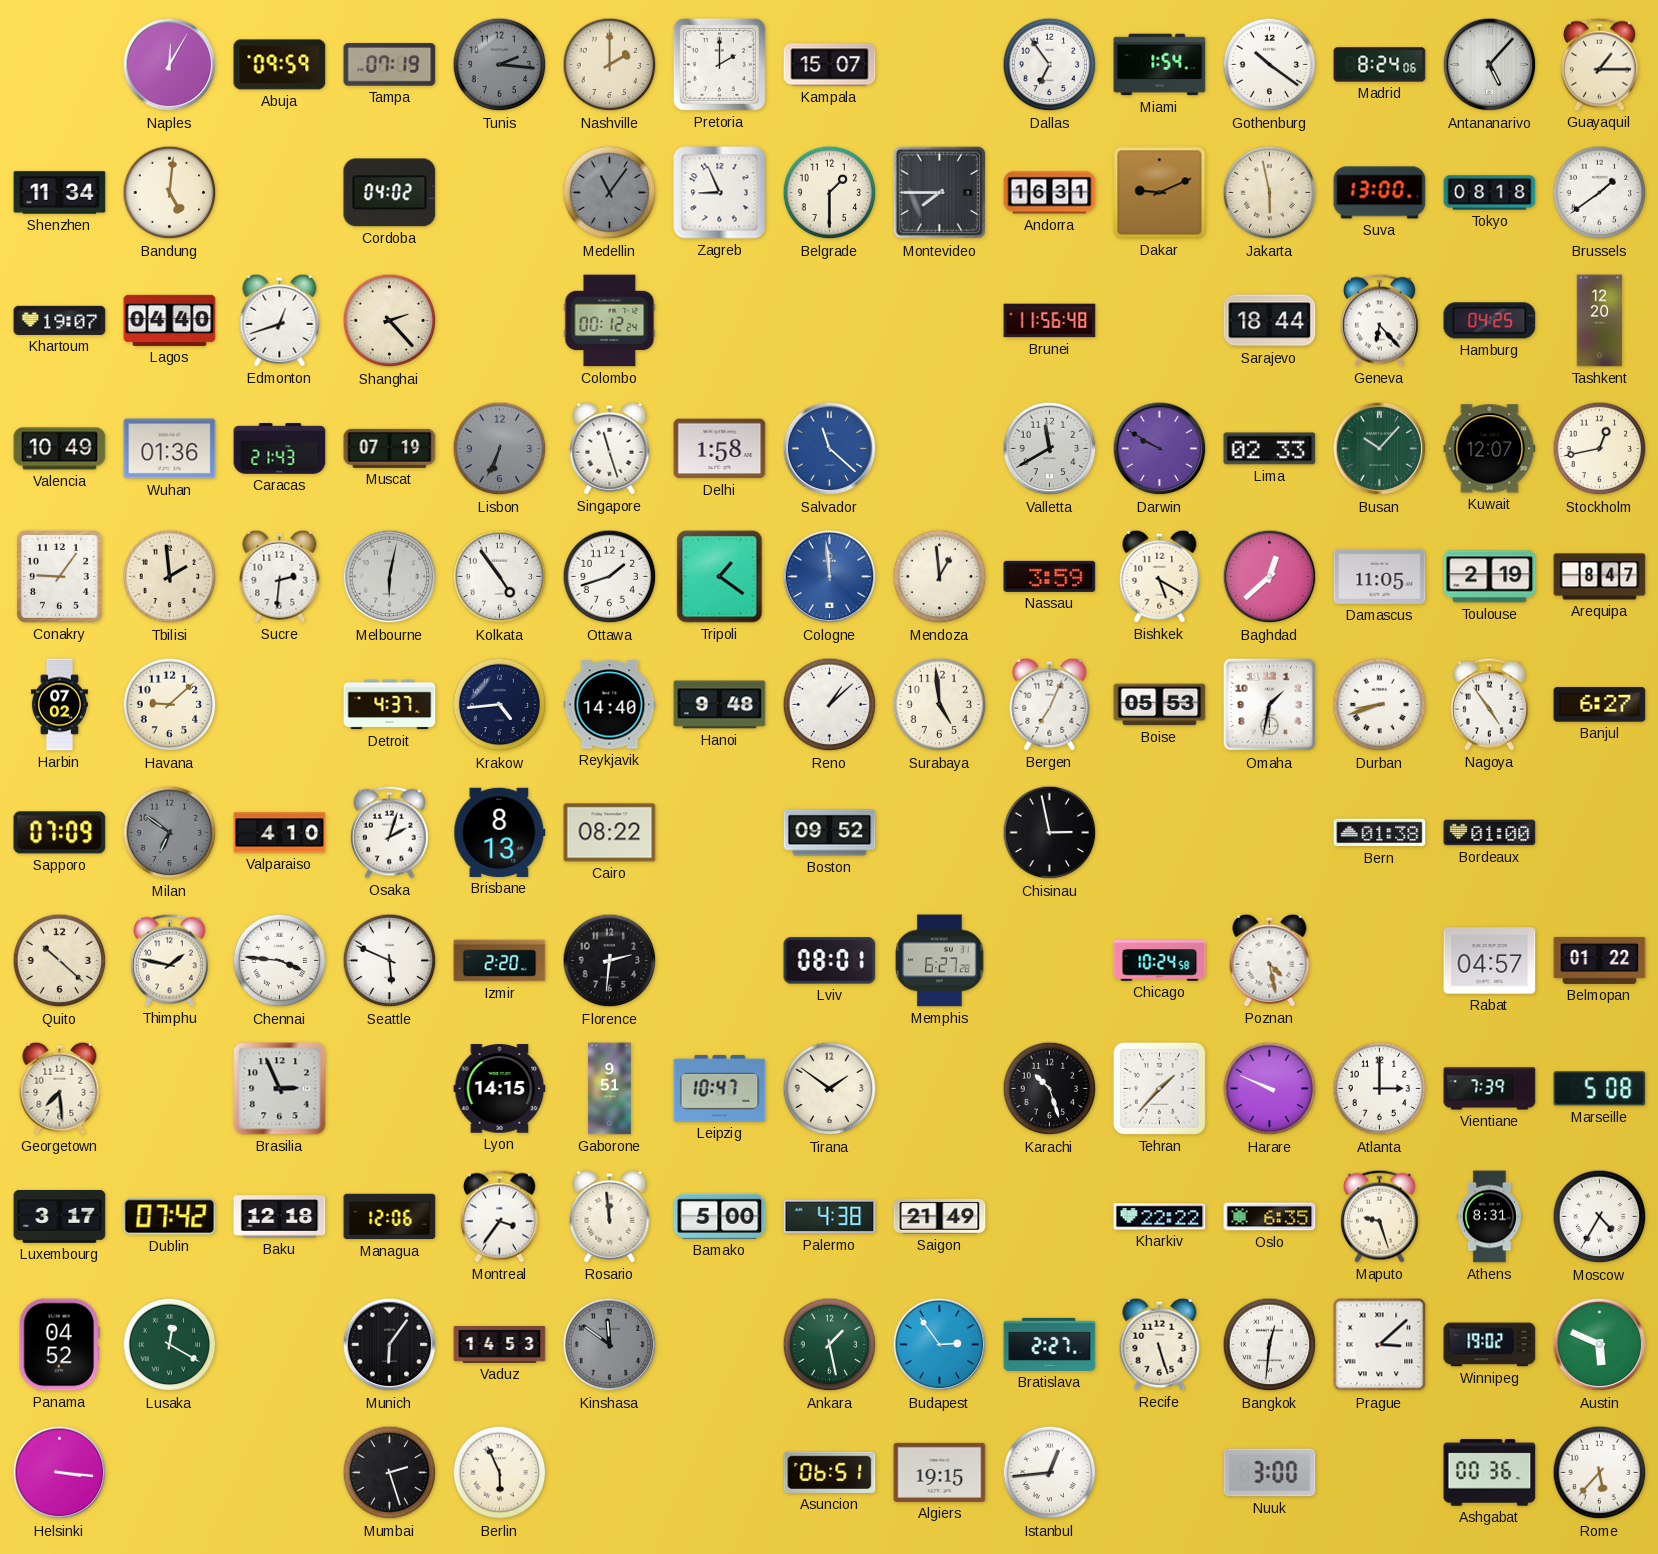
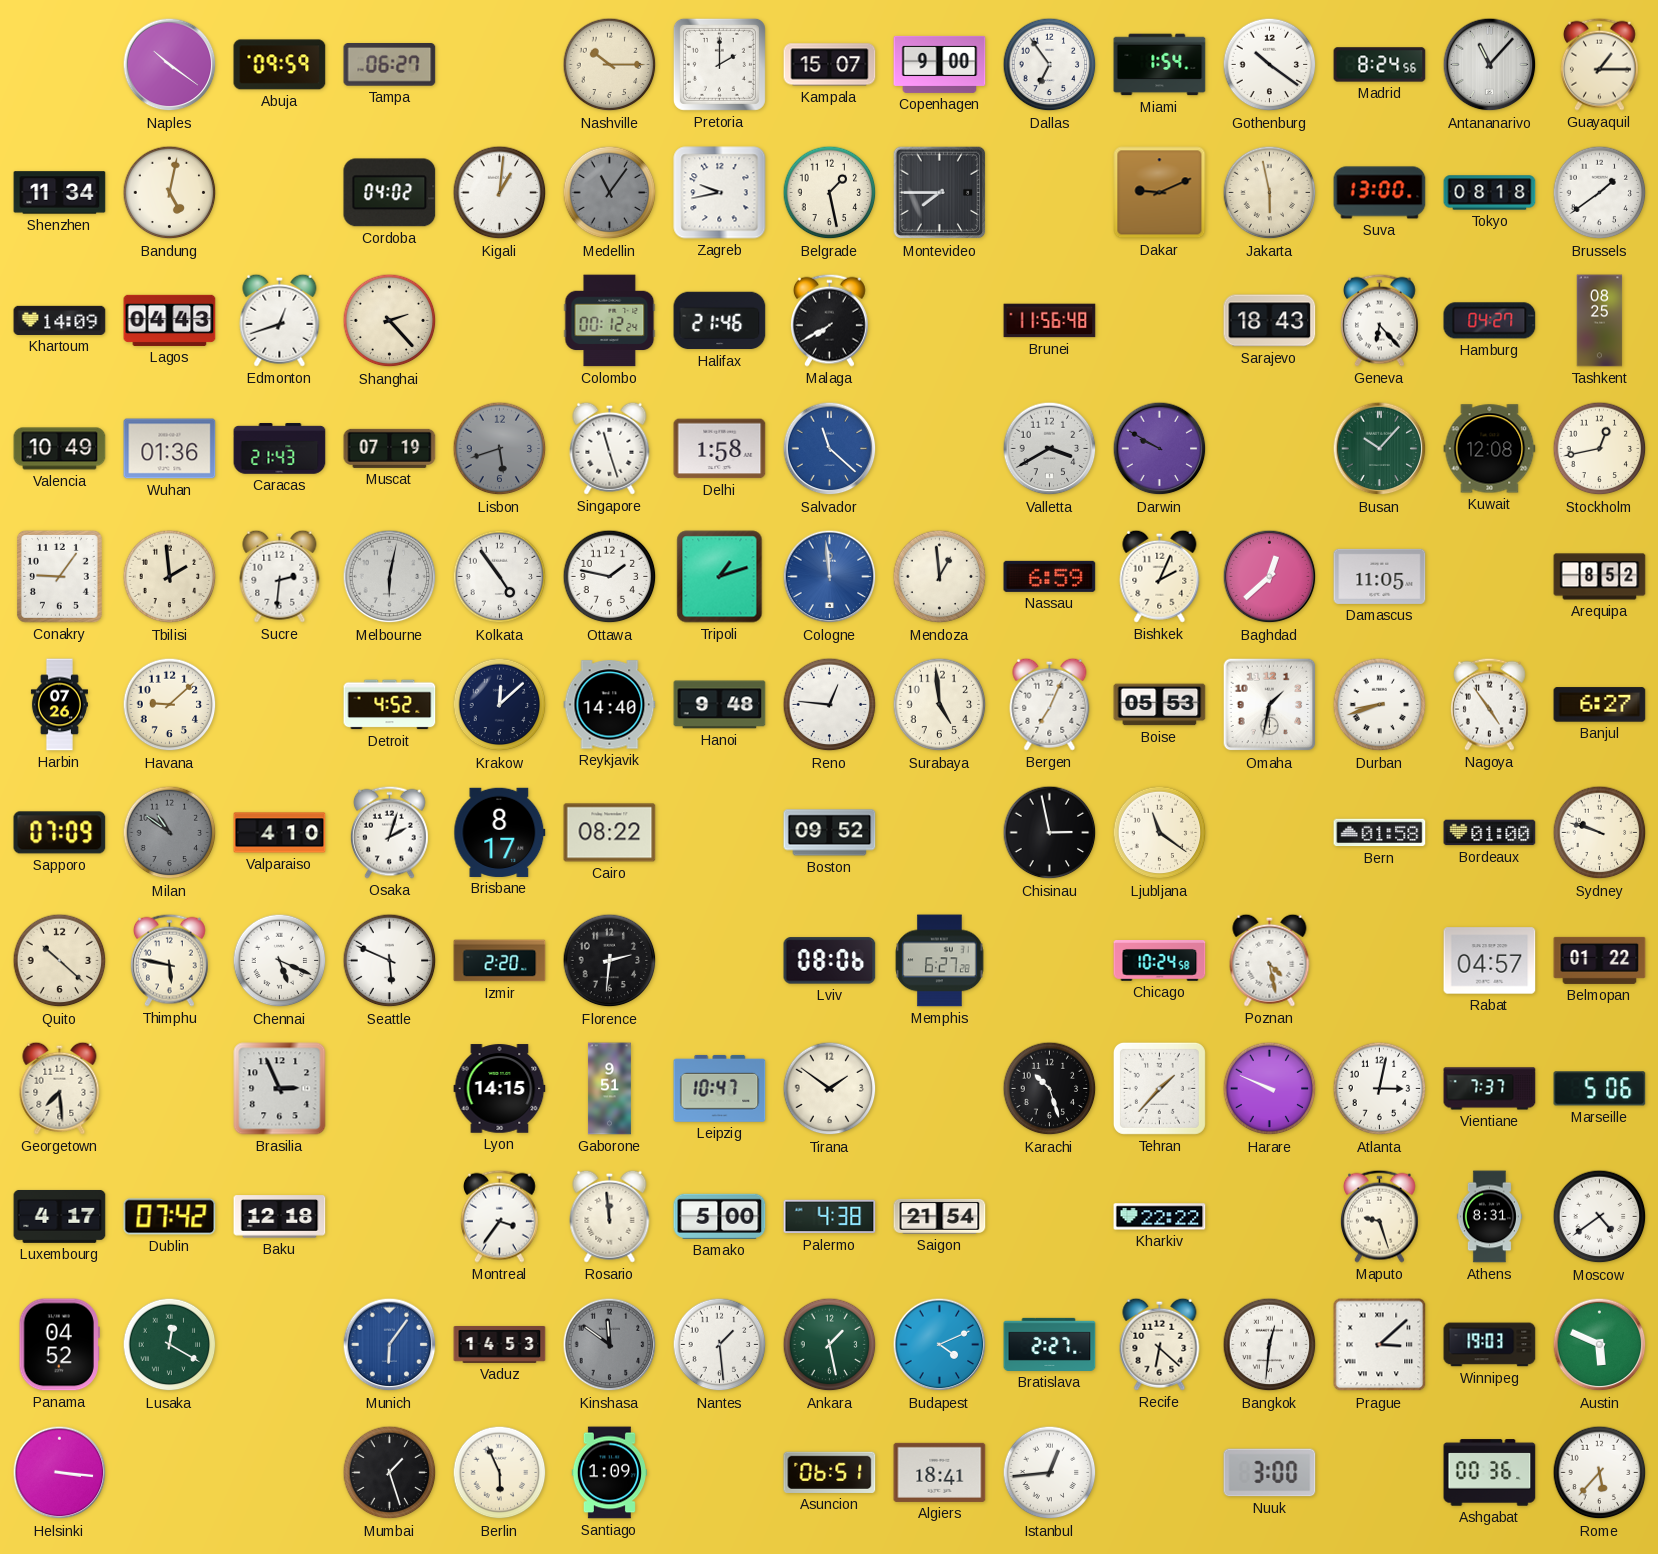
Naples: 12:05 -> 10:21
Tampa: 07:19 -> 06:27
Tunis: 2:16 -> none
Nashville: 2:00 -> 10:15
Copenhagen: none -> 9:00
Madrid: 8:24:06 -> 8:24:56
Antananarivo: 5:07 -> 11:07
Bandung: 5:01 -> 5:02
Kigali: none -> 1:01
Zagreb: 8:56 -> 9:43
Belgrade: 1:30 -> 1:28
Andorra: 16:31 -> none
Khartoum: 19:07 -> 14:09
Lagos: 04:40 -> 04:43
Halifax: none -> 21:46
Malaga: none -> 7:40
Sarajevo: 18:44 -> 18:43
Hamburg: 04:25 -> 04:27
Tashkent: 12:20 -> 08:25
Lisbon: 6:34 -> 5:42
Valletta: 11:40 -> 3:40
Lima: 02:33 -> none
Kuwait: 12:07 -> 12:08
Ottawa: 1:42 -> 1:47
Tripoli: 1:21 -> 1:12
Nassau: 3:59 -> 6:59
Bishkek: 5:20 -> 2:04
Toulouse: 2:19 -> none
Arequipa: 8:47 -> 8:52
Harbin: 07:02 -> 07:26
Detroit: 4:37 -> 4:52
Krakow: 4:44 -> 12:08
Reno: 1:08 -> 12:46
Milan: 6:51 -> 10:51
Brisbane: 8:13 -> 8:17
Ljubljana: none -> 11:21
Bern: 01:38 -> 01:58
Sydney: none -> 9:48
Thimphu: 1:47 -> 5:47
Chennai: 3:46 -> 5:19
Lviv: 08:01 -> 08:06
Atlanta: 3:00 -> 3:02
Vientiane: 7:39 -> 7:37
Marseille: 5:08 -> 5:06
Luxembourg: 3:17 -> 4:17
Managua: 12:06 -> none
Saigon: 21:49 -> 21:54
Oslo: 6:35 -> none
Moscow: 4:35 -> 4:39
Munich dial: black -> blue
Nantes: none -> 1:29
Budapest: 2:54 -> 4:11
Recife: 5:27 -> 6:22
Winnipeg: 19:02 -> 19:03
Mumbai: 2:27 -> 1:27
Santiago: none -> 1:09
Algiers: 19:15 -> 18:41
